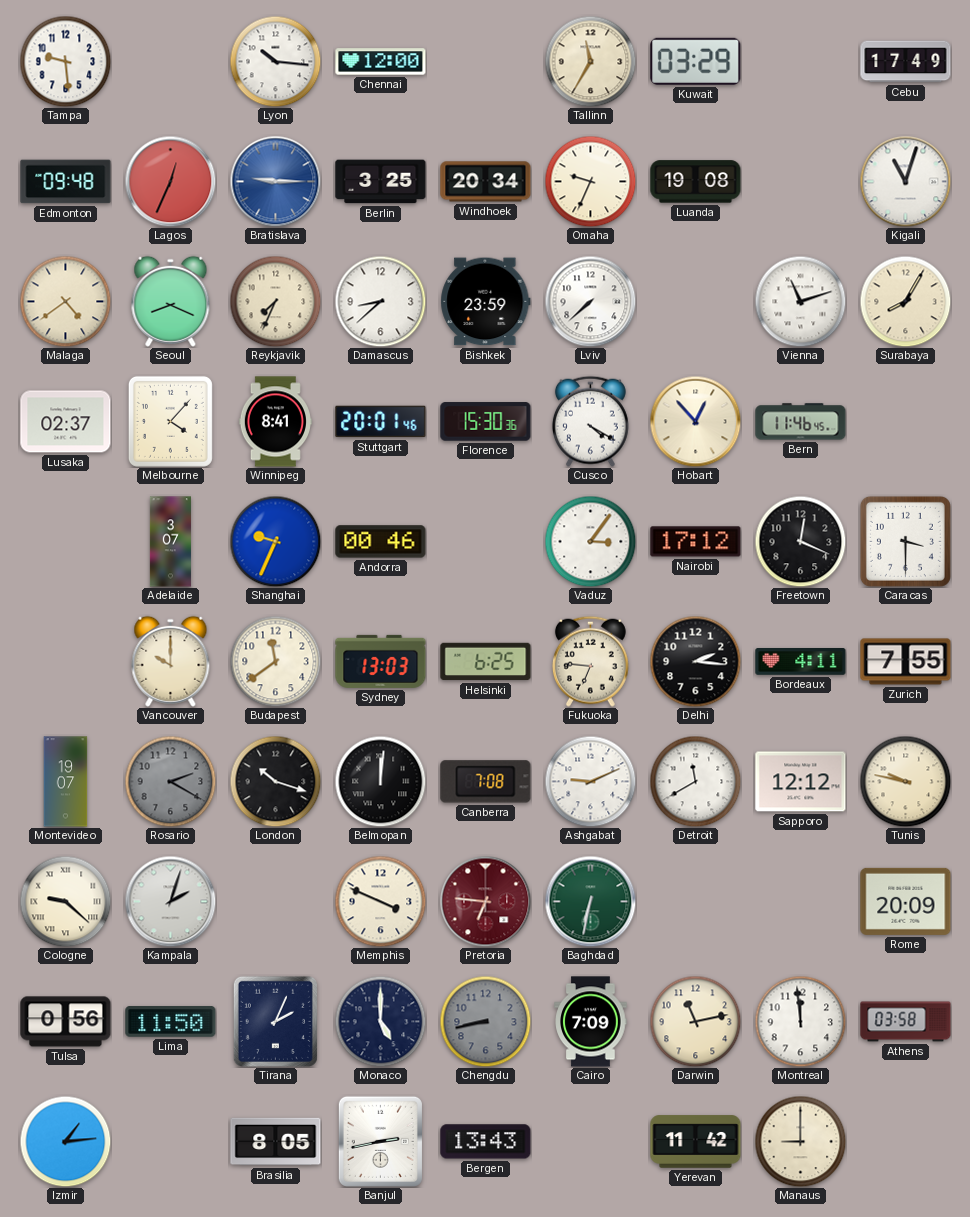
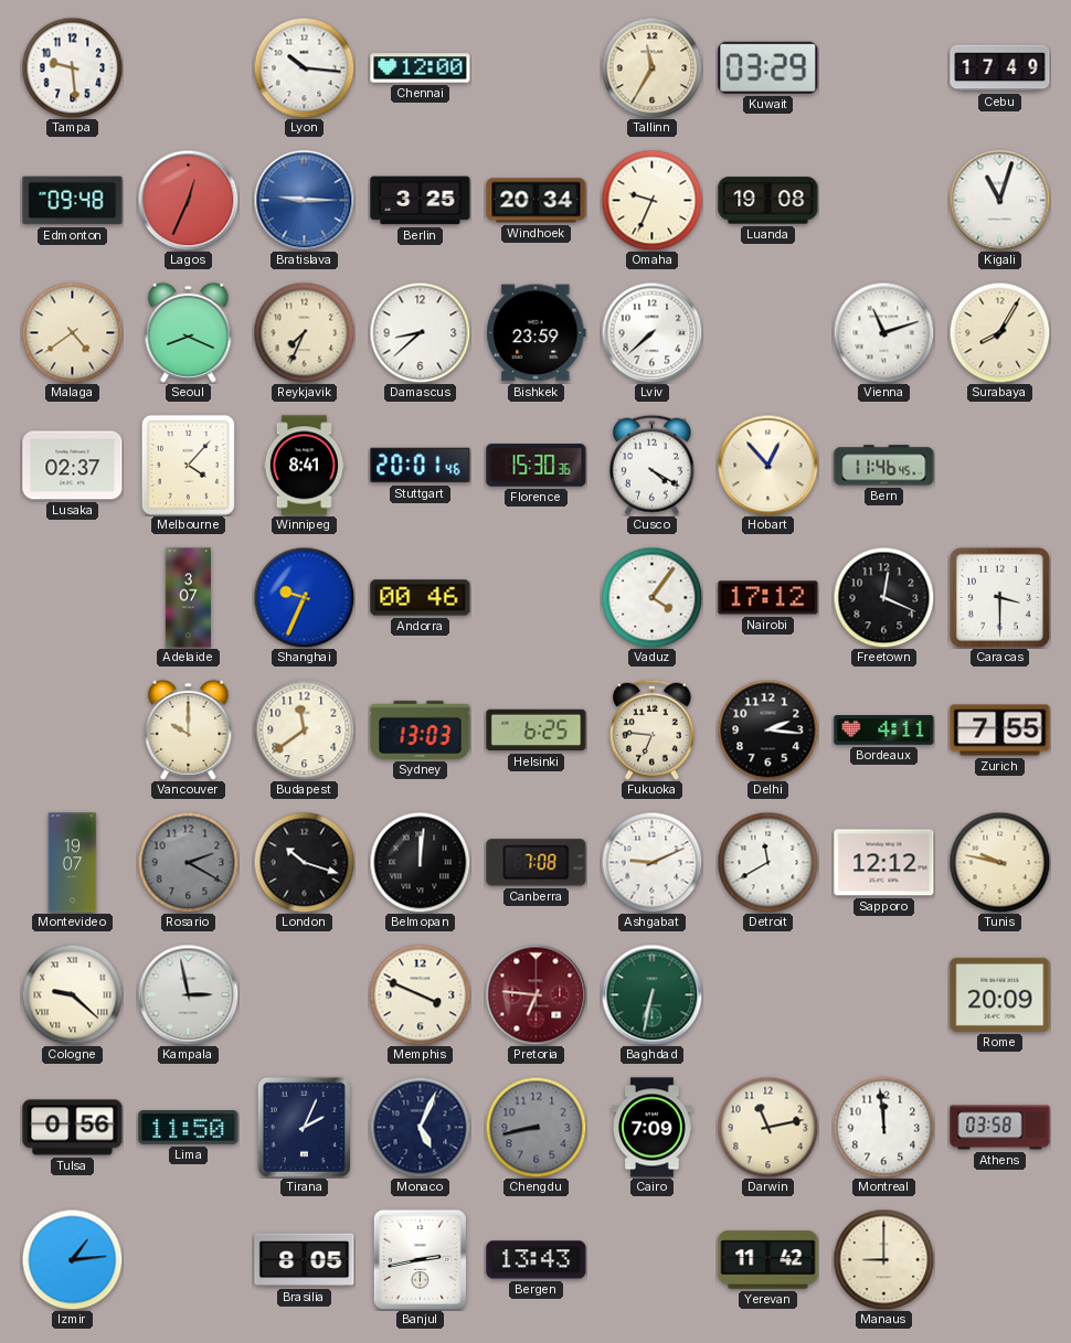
Vaduz: 3:06 -> 4:06
Kampala: 2:03 -> 2:58
Monaco: 5:00 -> 5:04
